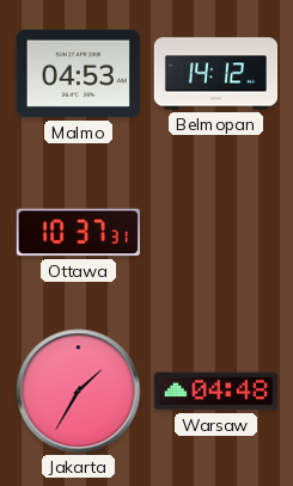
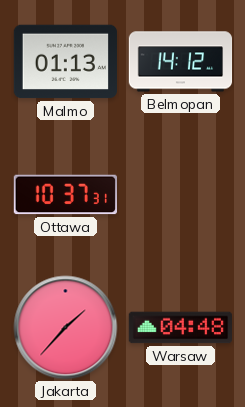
Malmo: 04:53 -> 01:13
Jakarta: 1:35 -> 1:37
